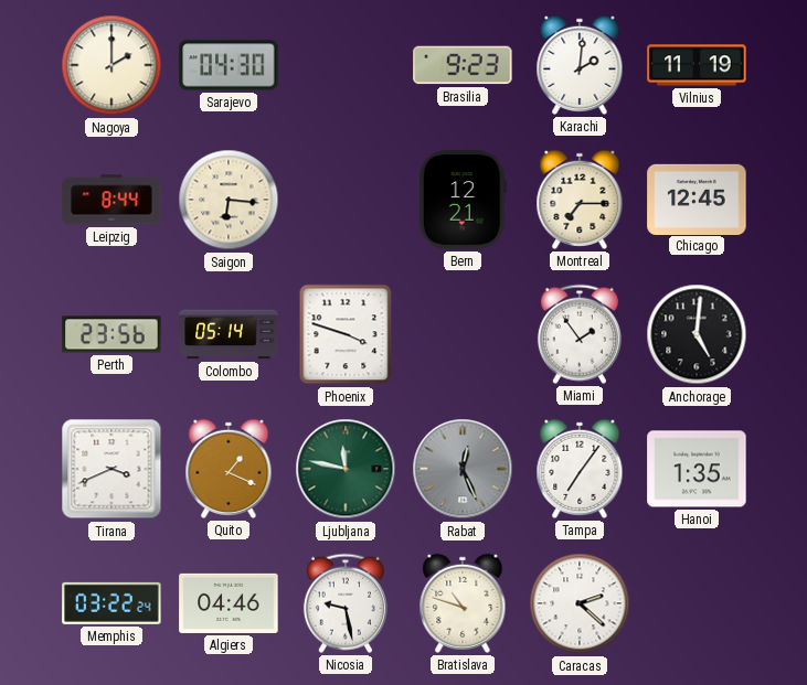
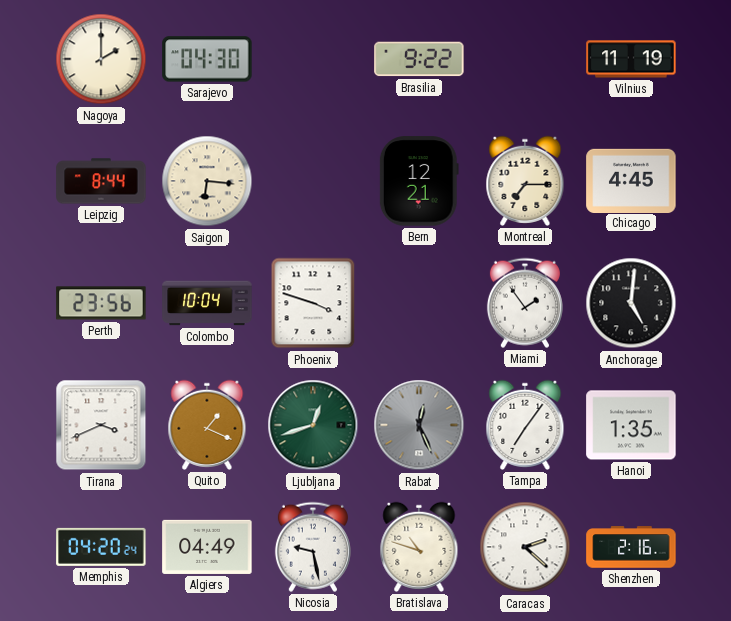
Brasilia: 9:23 -> 9:22
Karachi: 2:01 -> none
Chicago: 12:45 -> 4:45
Colombo: 05:14 -> 10:04
Ljubljana: 11:47 -> 12:42
Memphis: 03:22 -> 04:20
Algiers: 04:46 -> 04:49
Shenzhen: none -> 2:16
